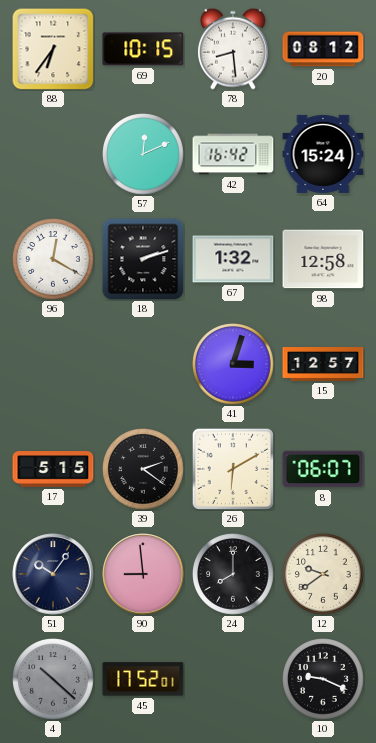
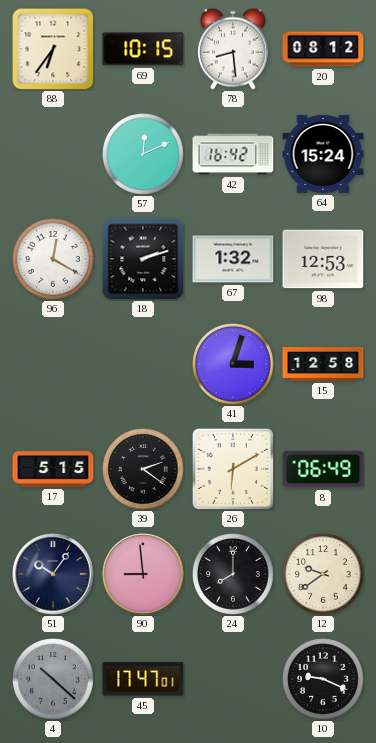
98: 12:58 -> 12:53
15: 12:57 -> 12:58
8: 06:07 -> 06:49
45: 17:52 -> 17:47
